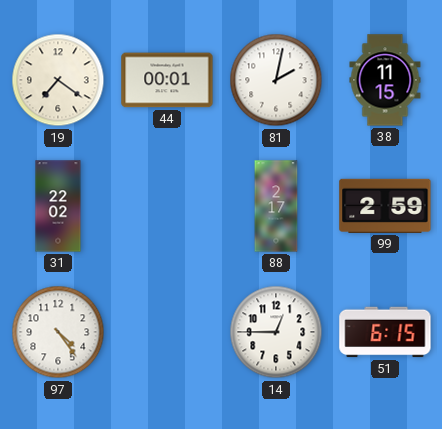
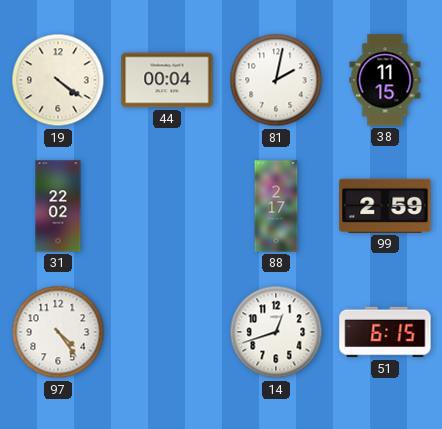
19: 7:21 -> 4:21
44: 00:01 -> 00:04
14: 12:45 -> 12:42
